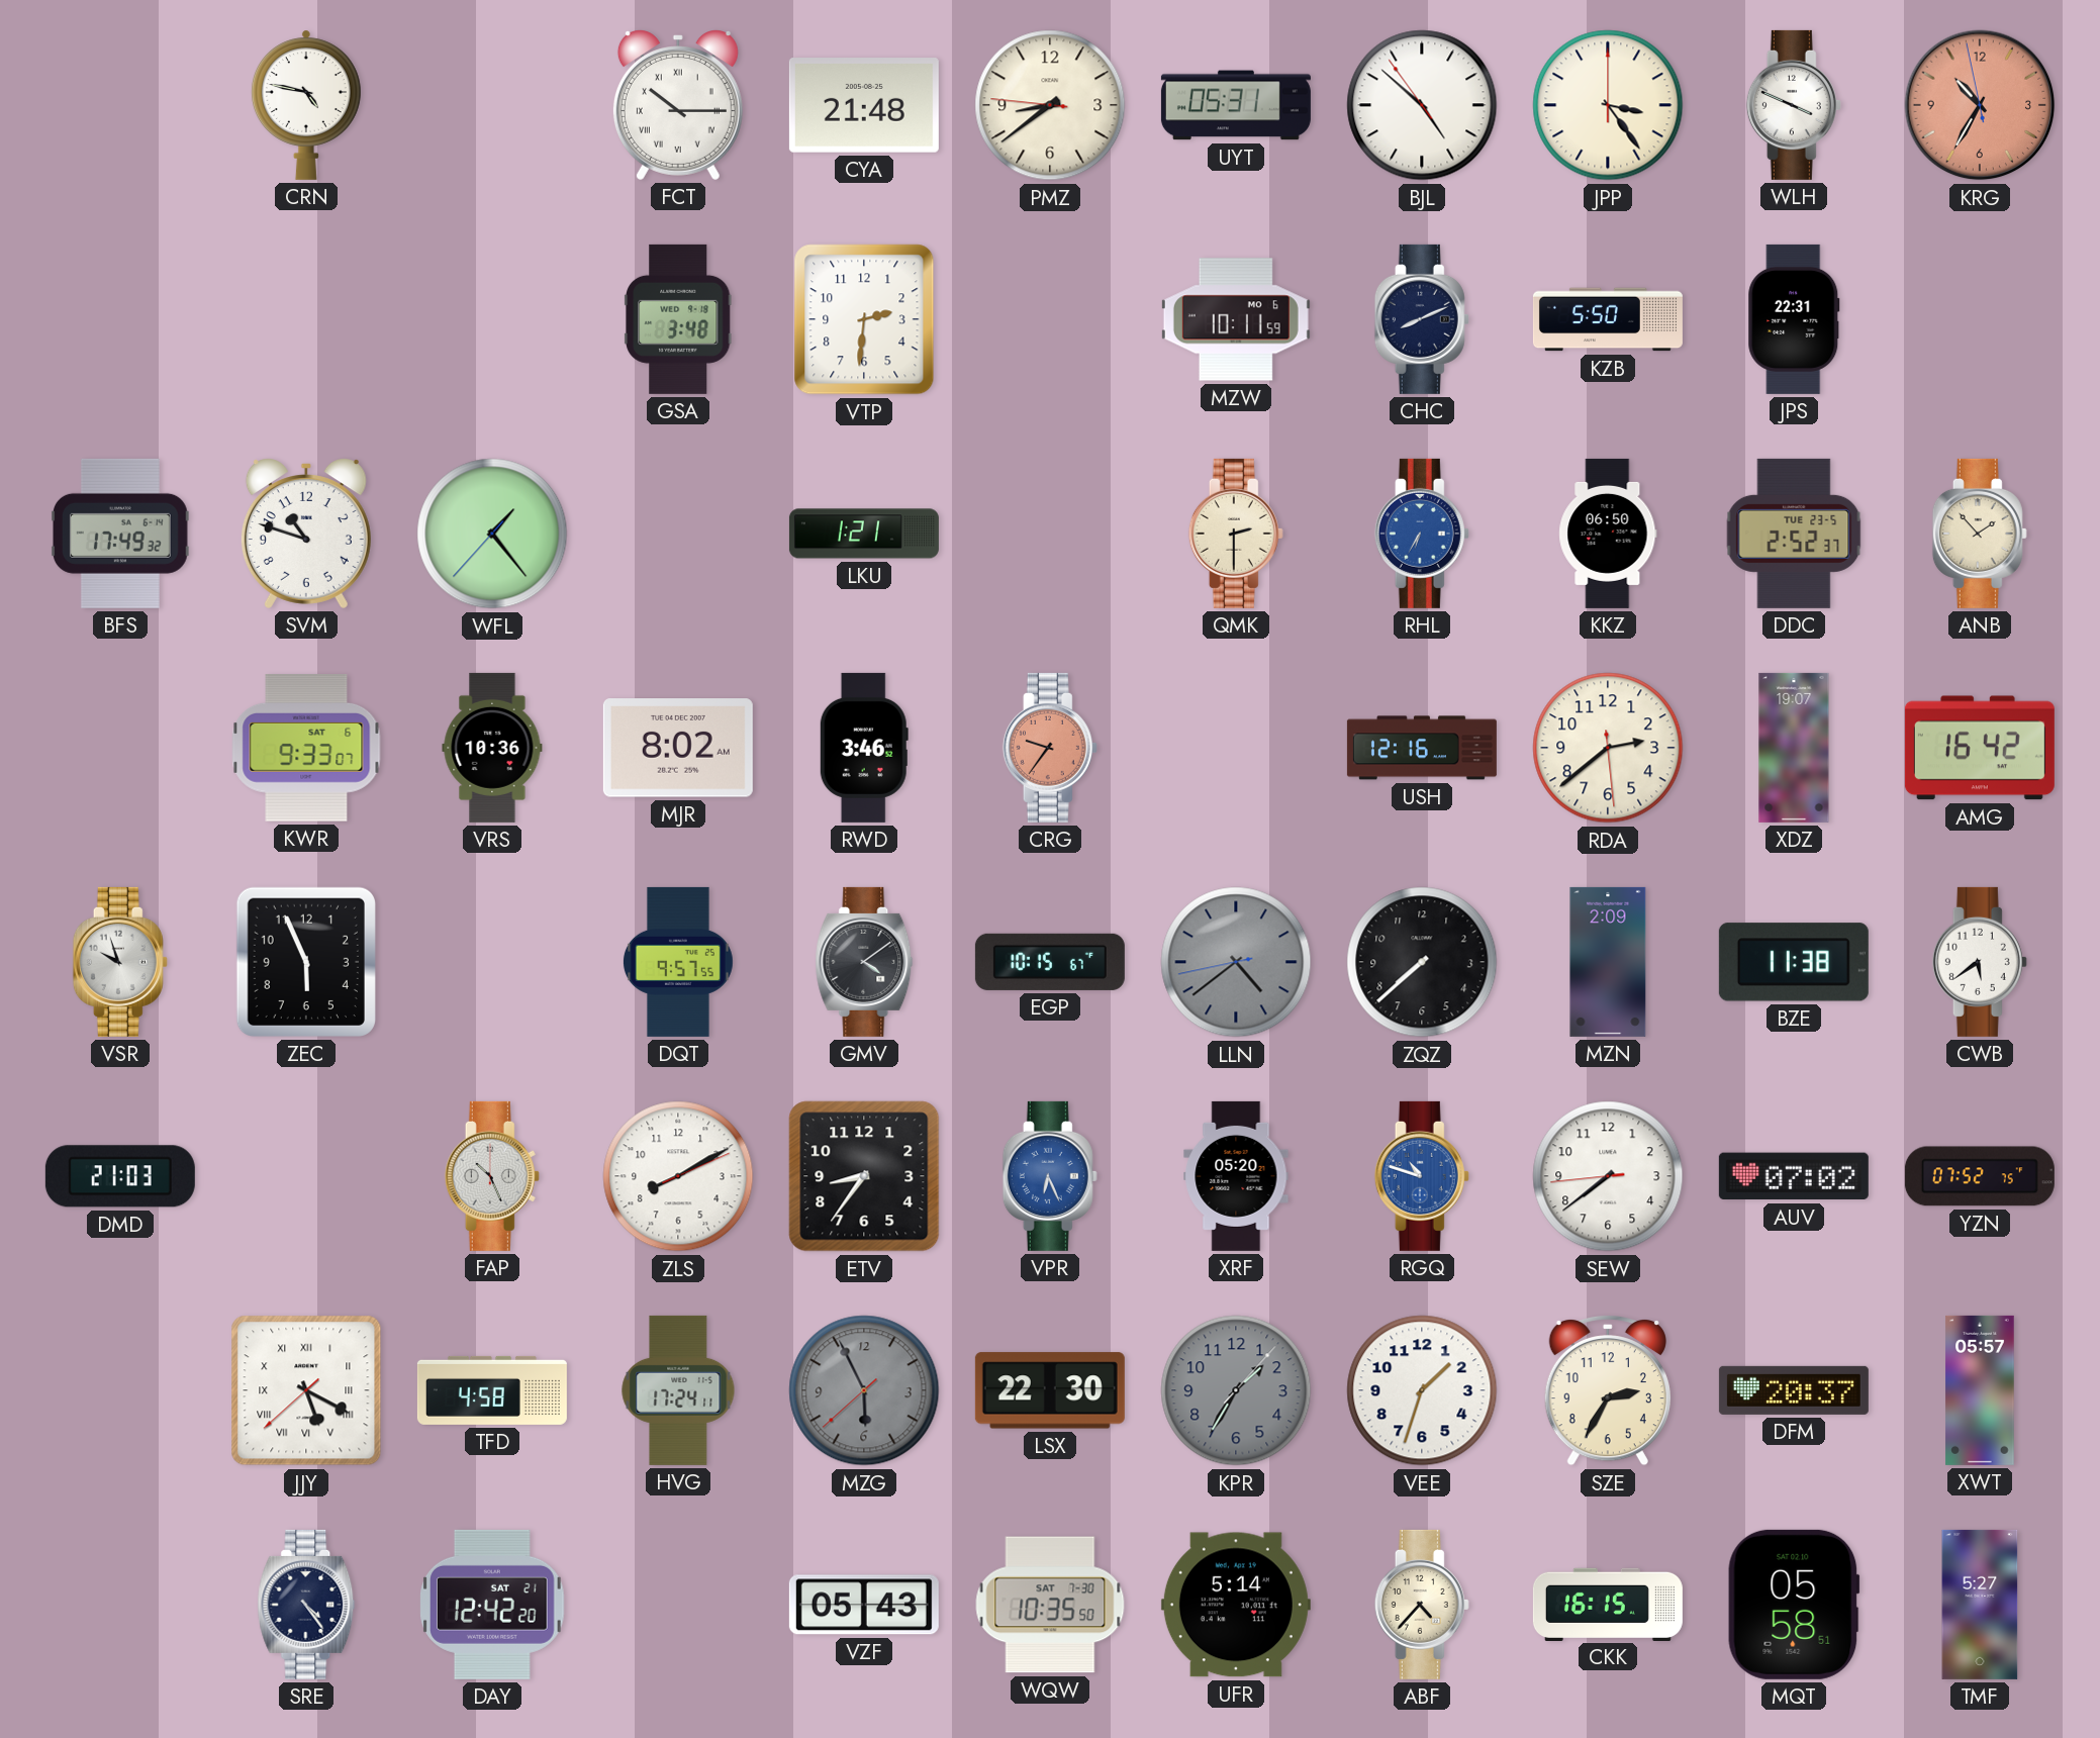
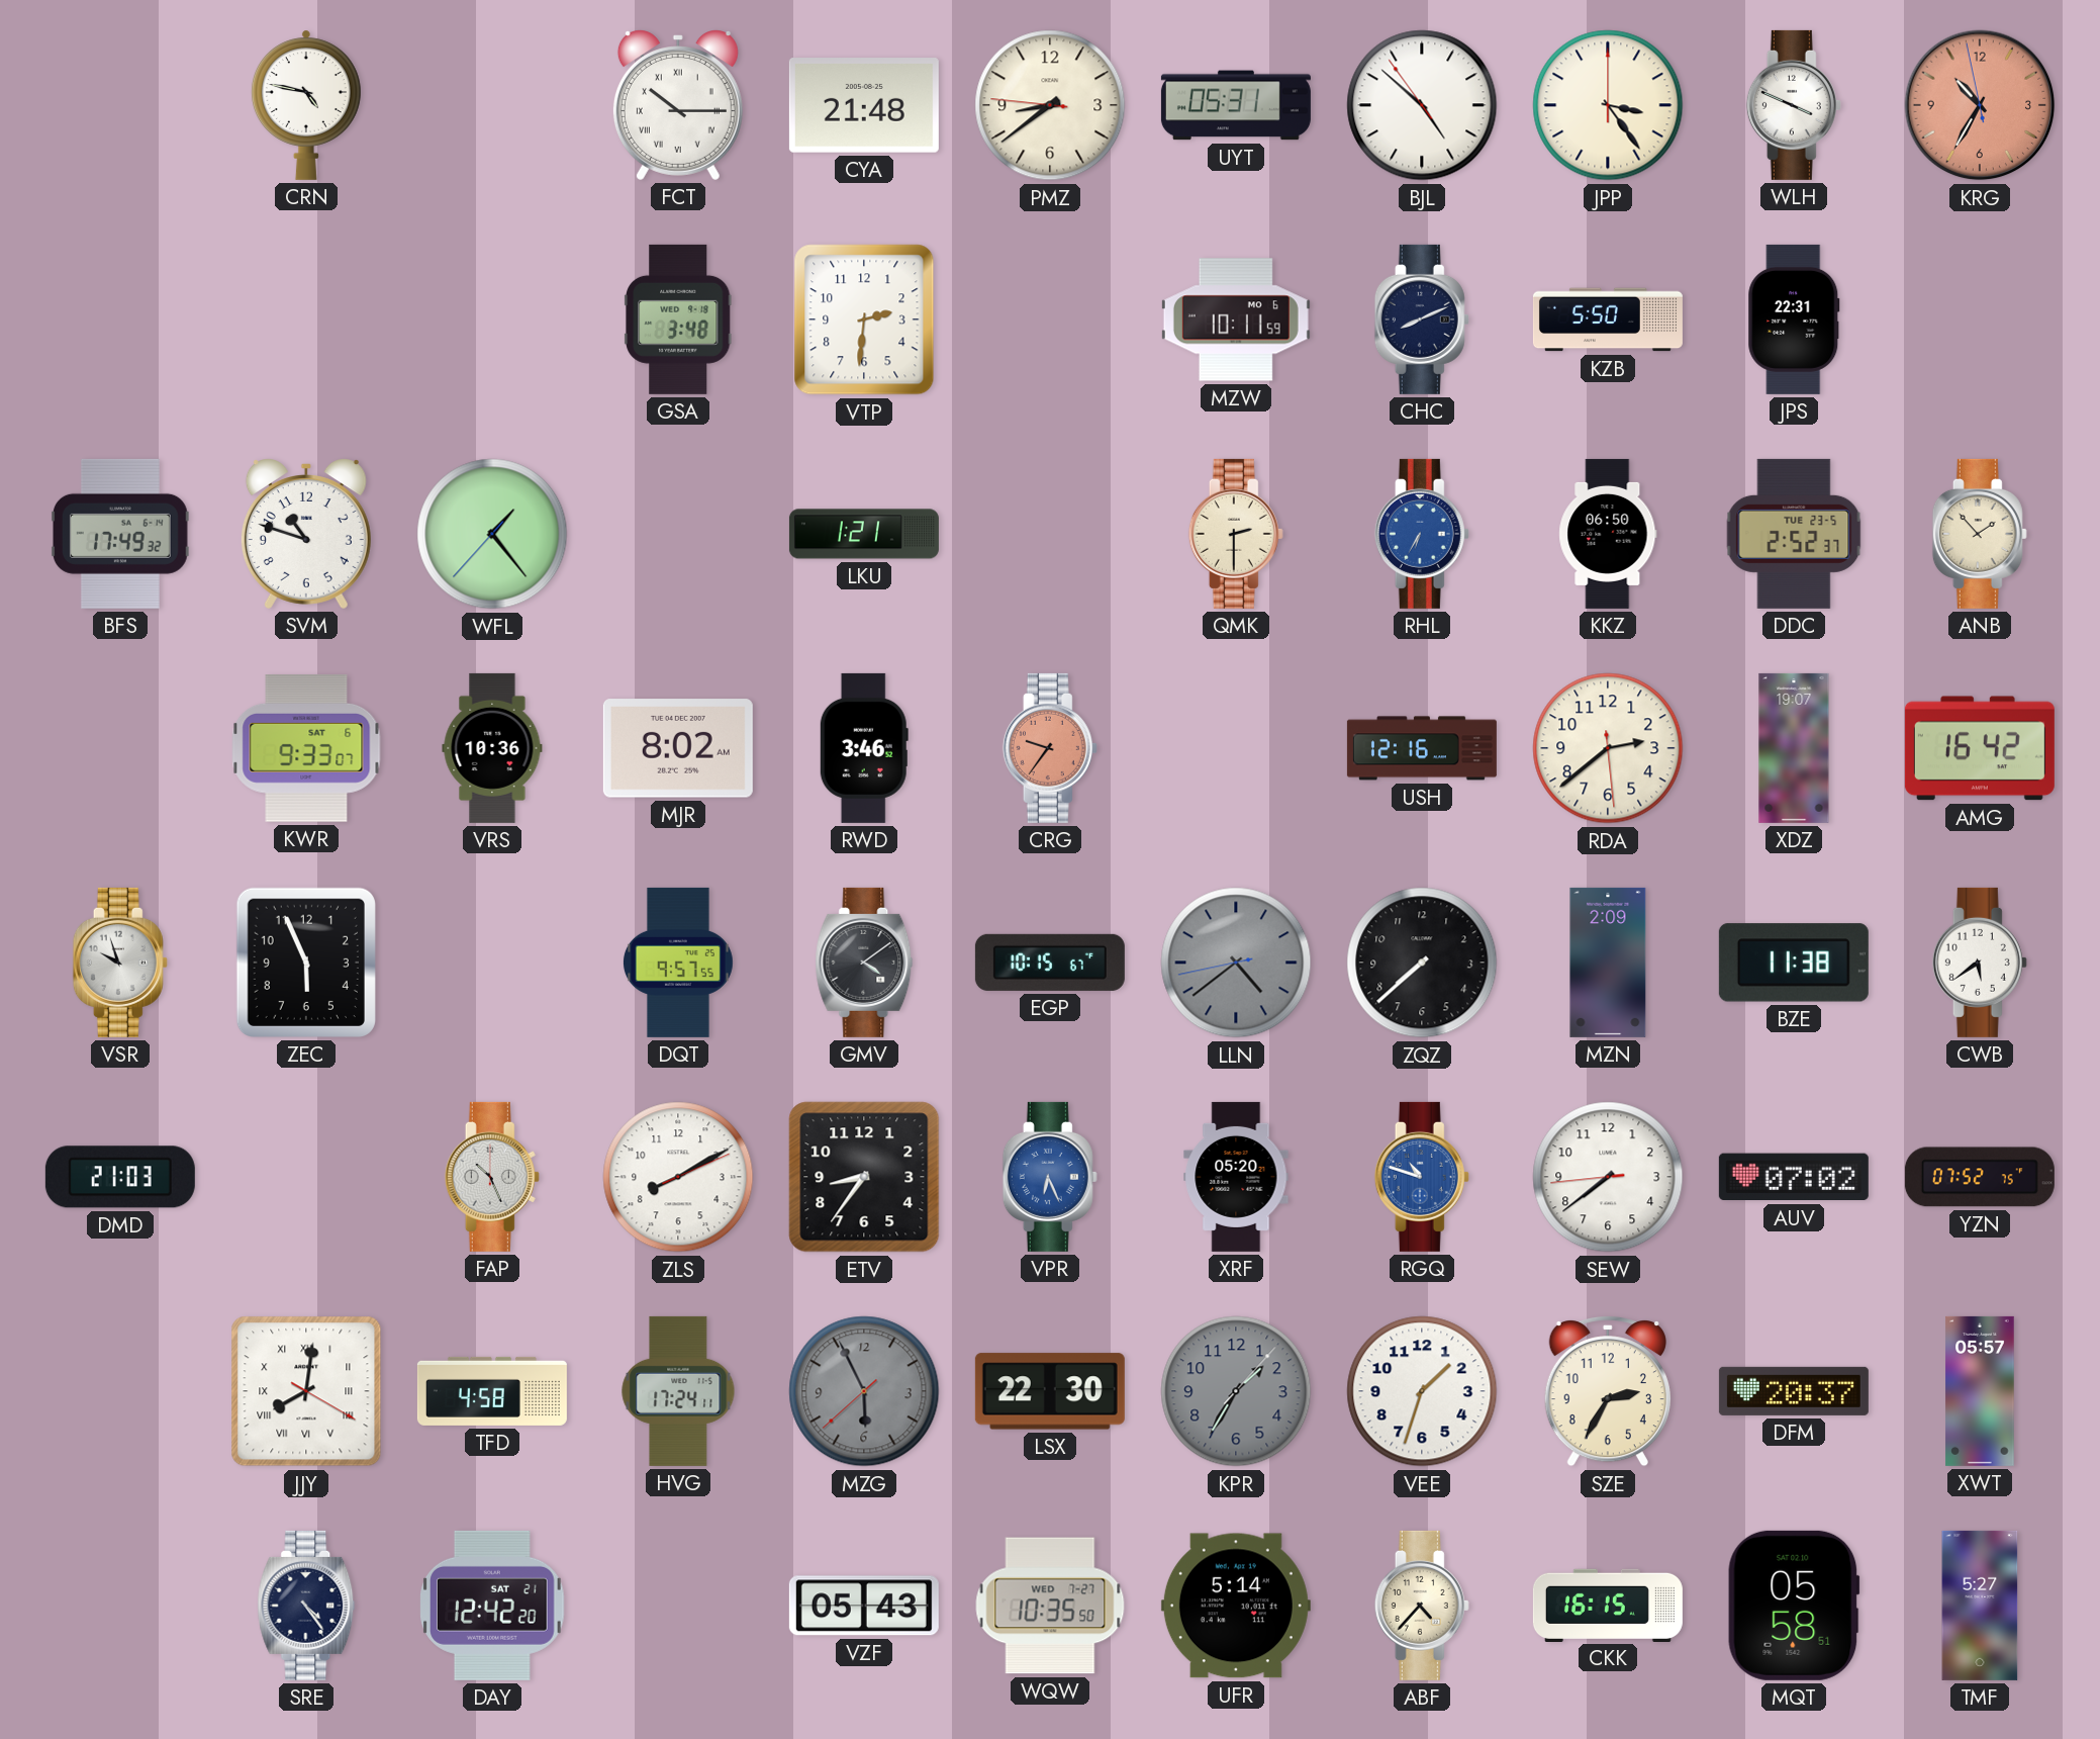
JJY: 5:19 -> 8:01
WQW date: SAT 7-30 -> WED 7-27
